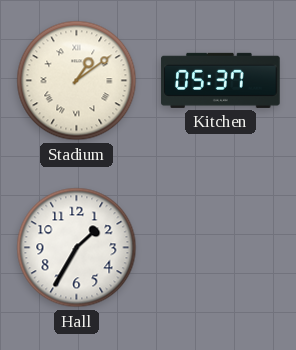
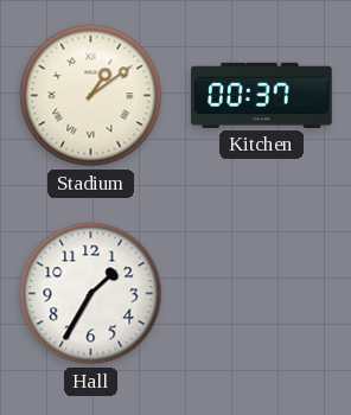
Kitchen: 05:37 -> 00:37
